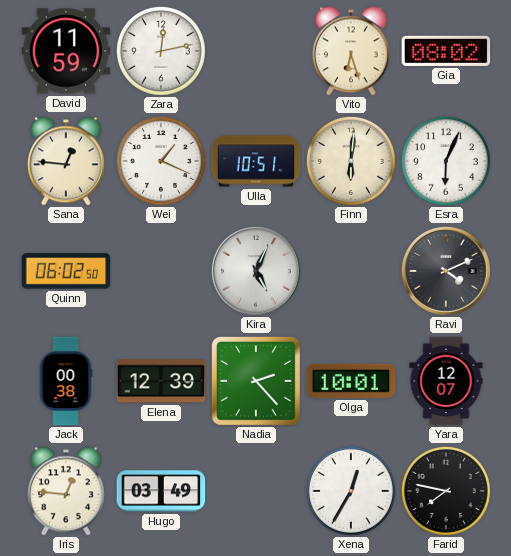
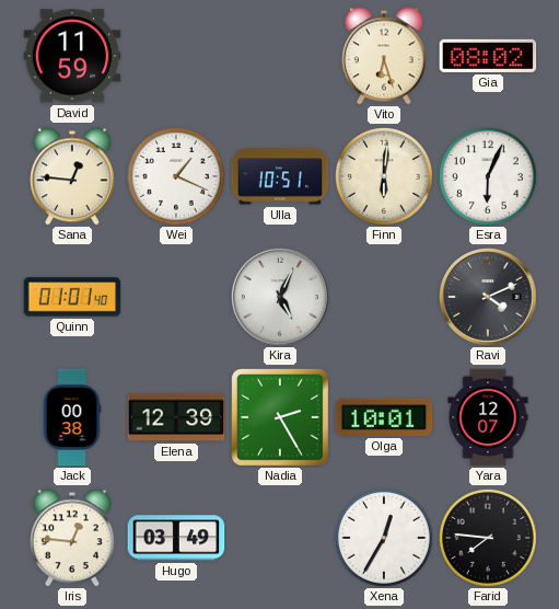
Zara: 12:13 -> none
Quinn: 06:02 -> 01:01
Nadia: 2:23 -> 2:25
Farid: 7:47 -> 7:46
